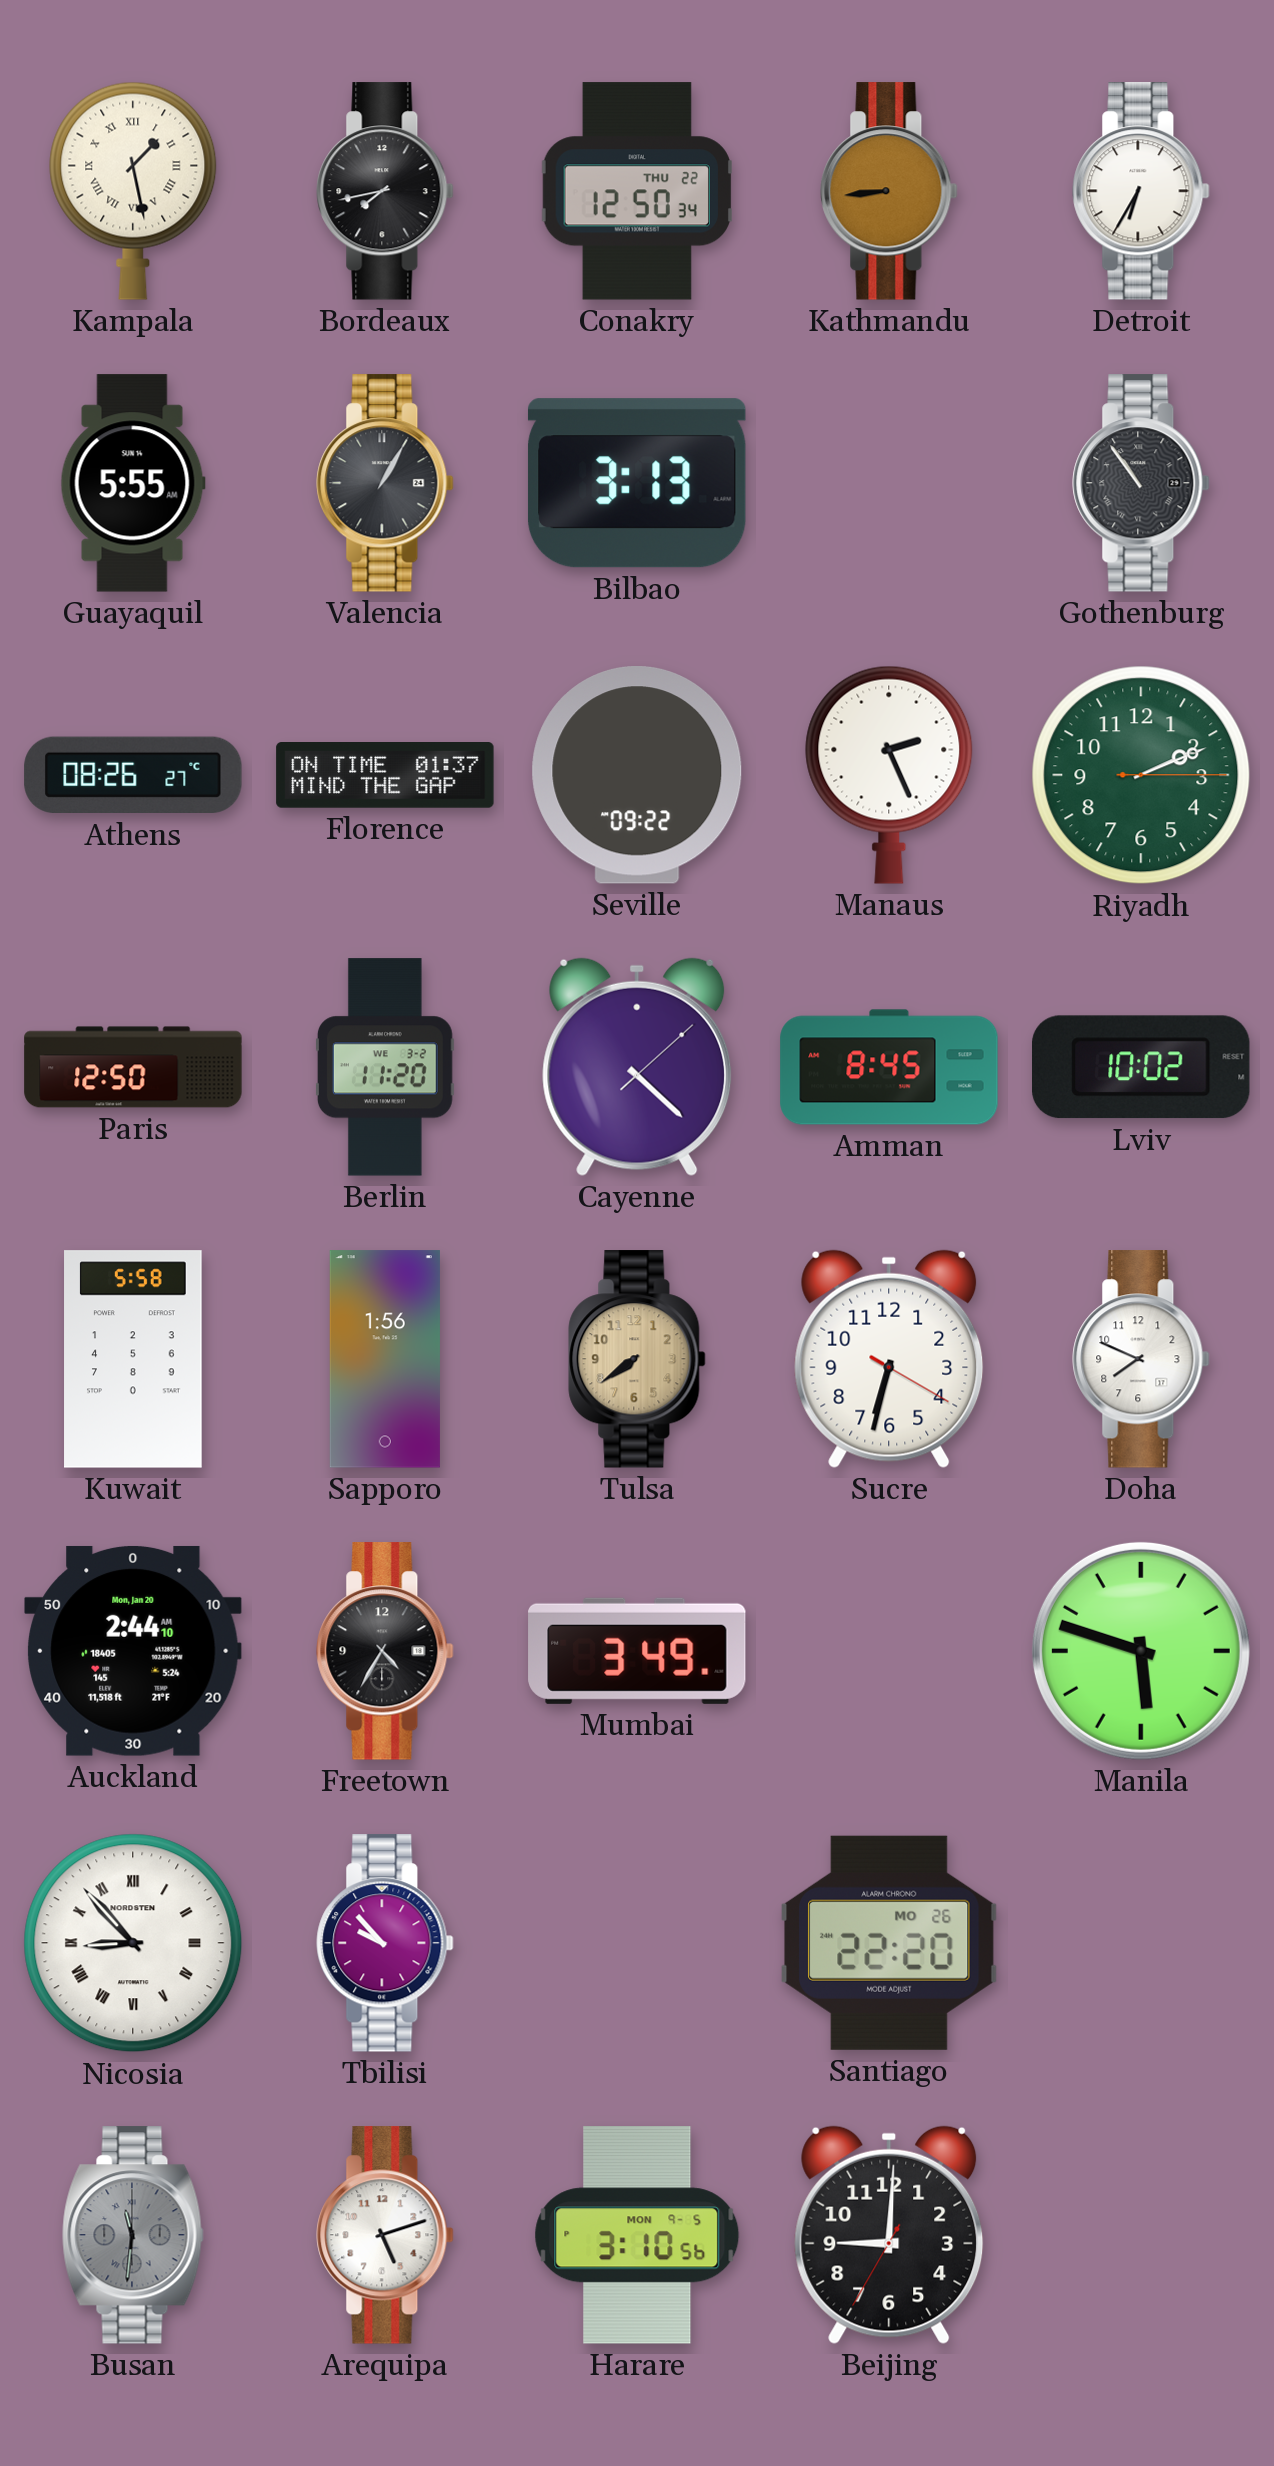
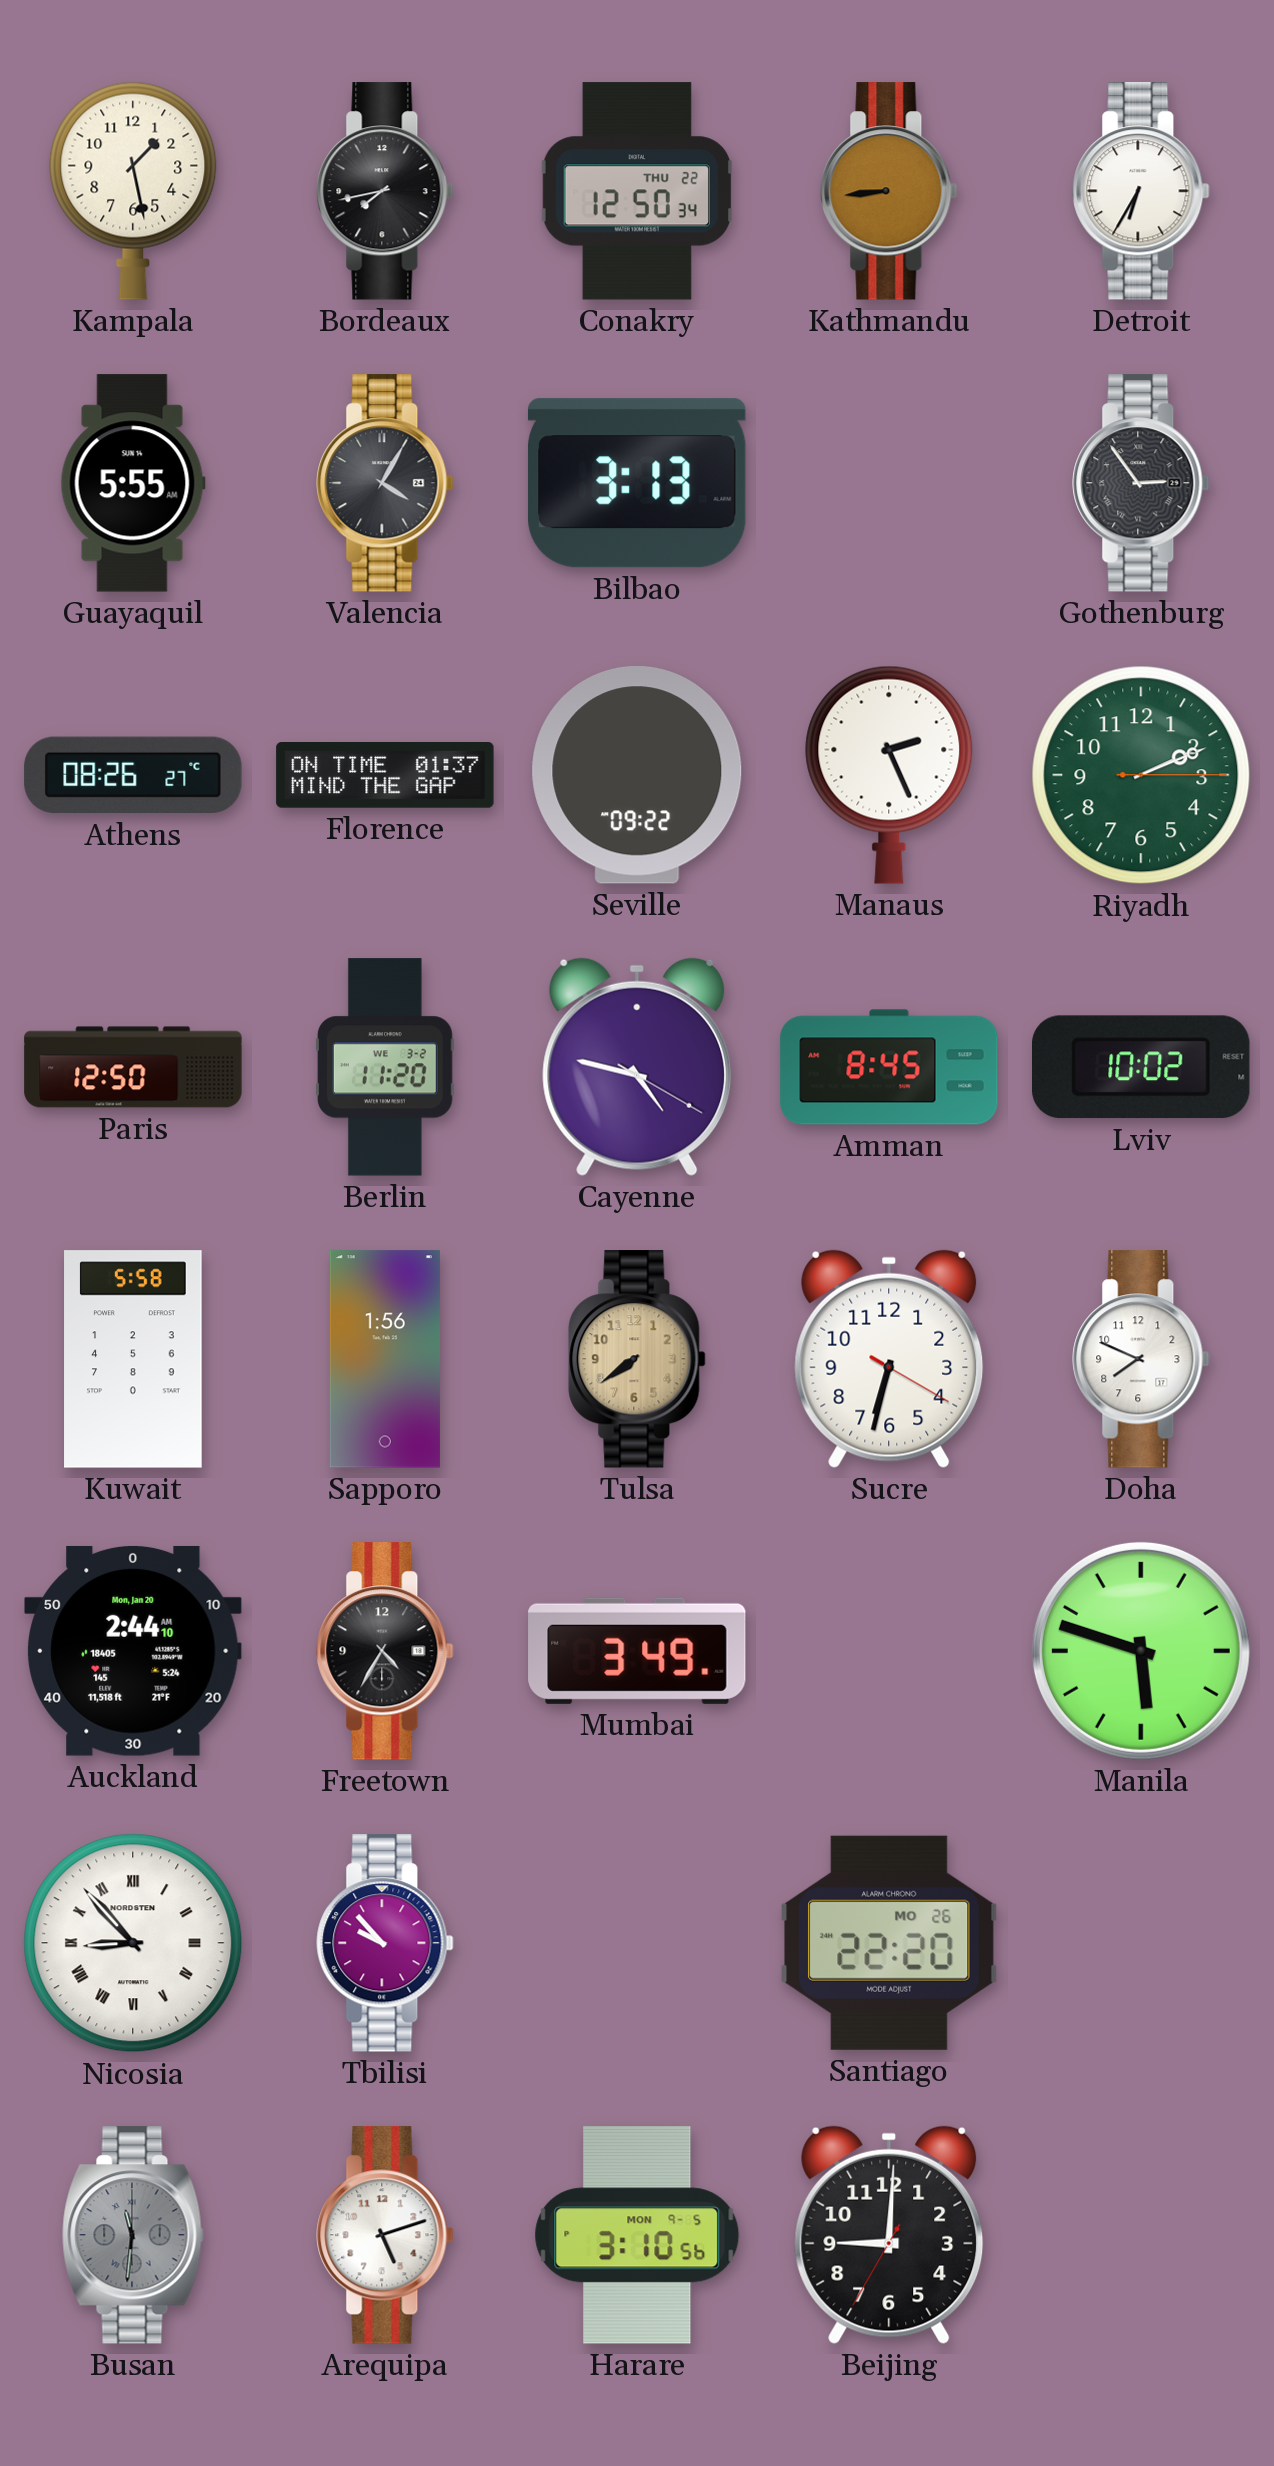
Kampala numerals: Roman -> Arabic
Valencia: 1:05 -> 4:05
Gothenburg: 10:54 -> 2:54
Cayenne: 4:22 -> 4:47
